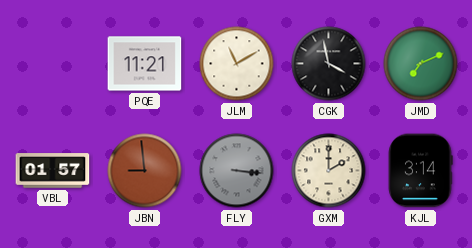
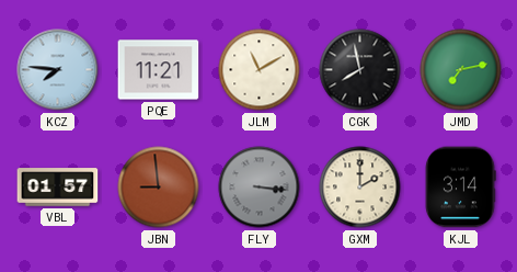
KCZ: none -> 7:46
CGK: 3:58 -> 7:58
JMD: 7:11 -> 7:13
